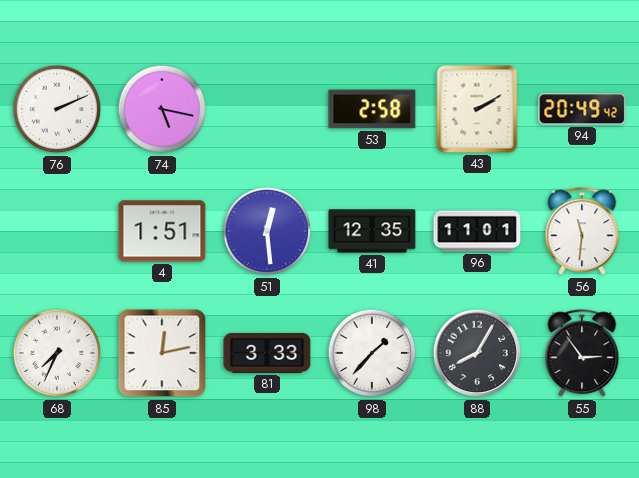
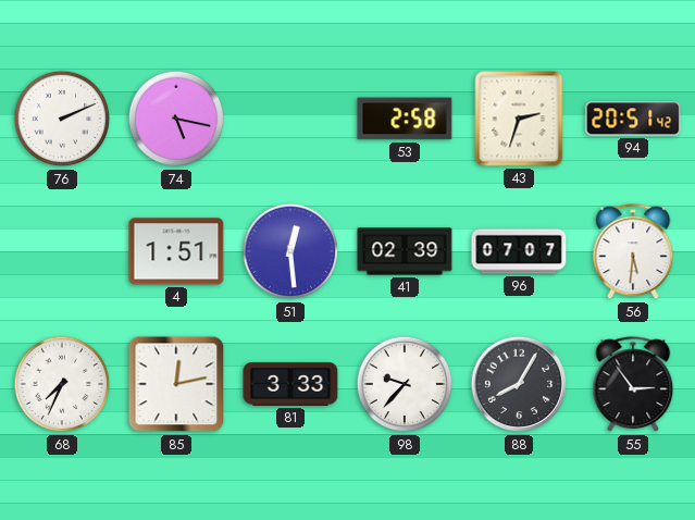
43: 2:10 -> 2:33
94: 20:49 -> 20:51
41: 12:35 -> 02:39
96: 11:01 -> 07:07
56: 11:31 -> 5:31
98: 1:37 -> 9:37
